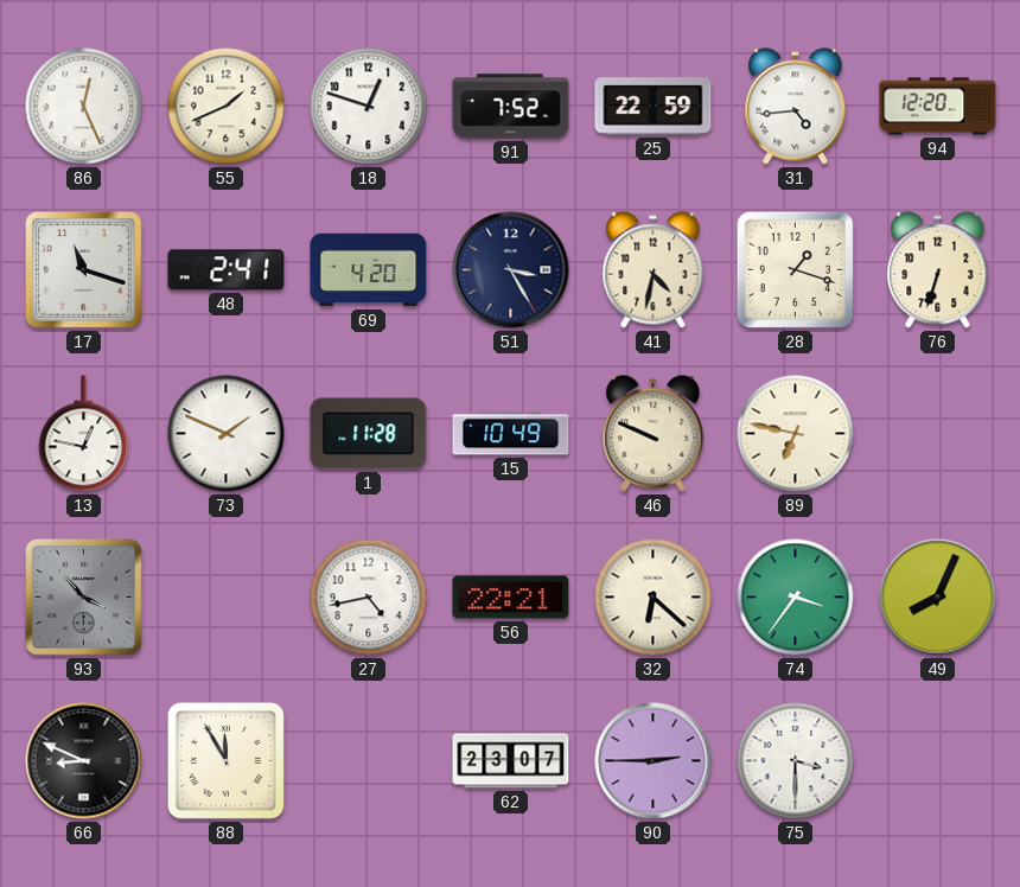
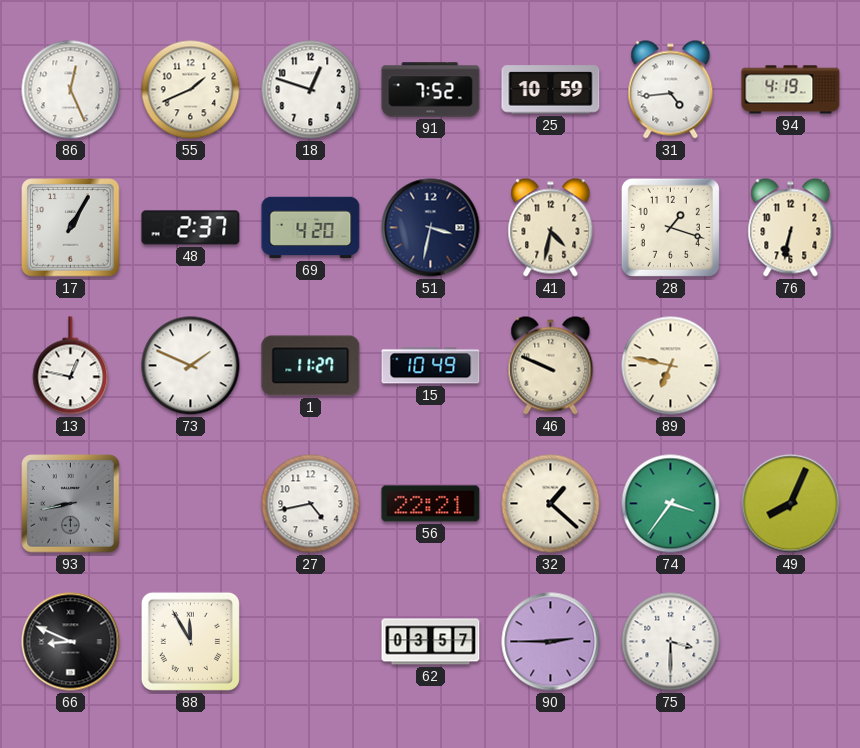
25: 22:59 -> 10:59
94: 12:20 -> 4:19
17: 11:18 -> 1:05
48: 2:41 -> 2:37
51: 3:25 -> 3:32
76: 6:33 -> 6:32
1: 11:28 -> 11:27
93: 3:53 -> 8:43
32: 6:22 -> 1:22
62: 23:07 -> 03:57
